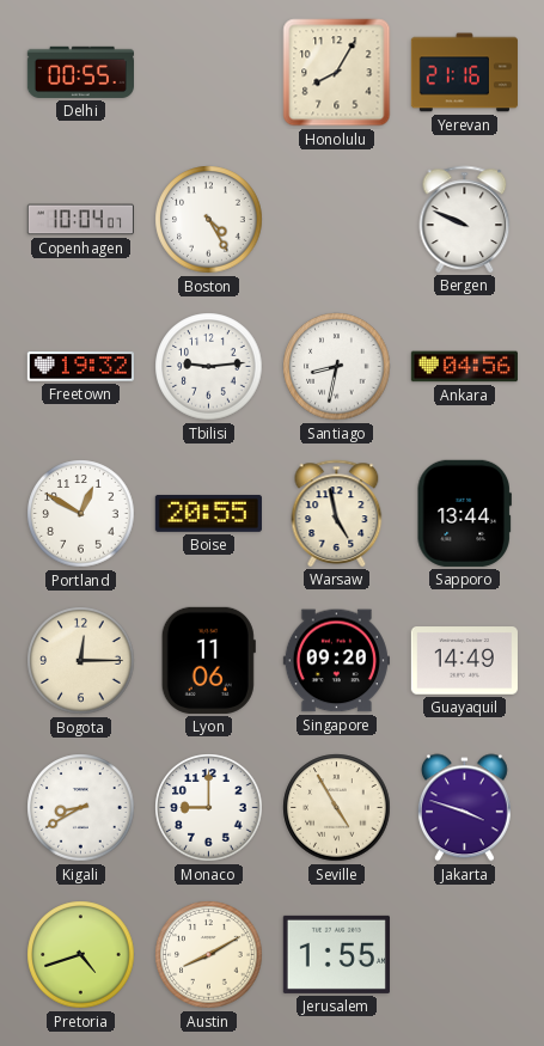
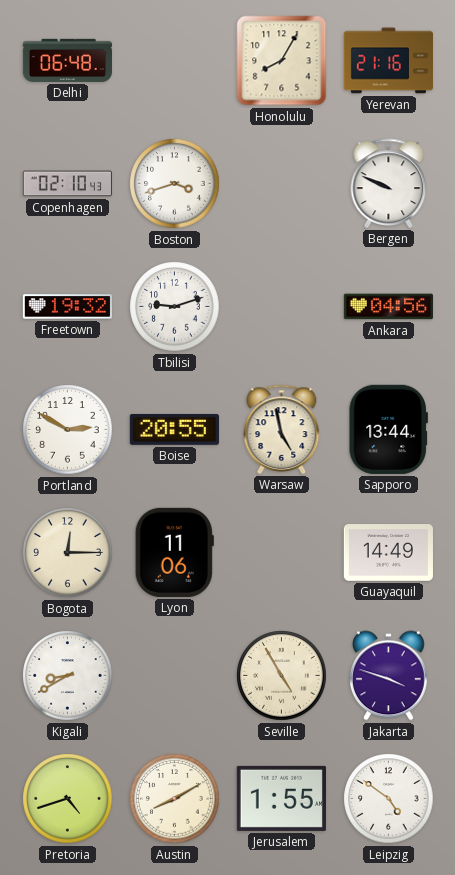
Delhi: 00:55 -> 06:48
Copenhagen: 10:04 -> 02:10
Boston: 4:25 -> 3:42
Tbilisi: 9:14 -> 9:12
Santiago: 8:32 -> none
Portland: 12:50 -> 2:50
Singapore: 09:20 -> none
Monaco: 9:00 -> none
Leipzig: none -> 4:51
